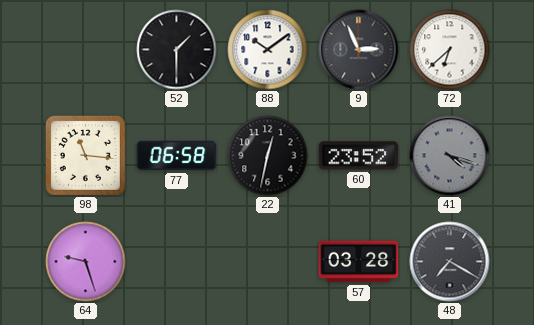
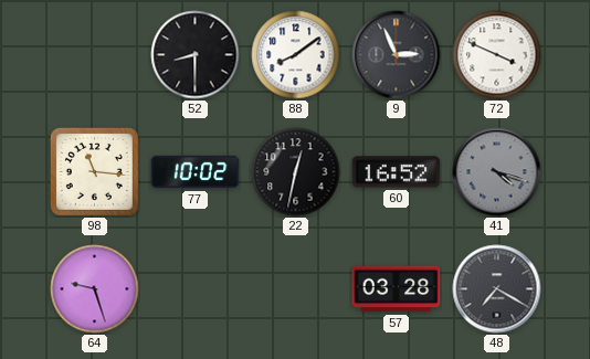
52: 1:30 -> 8:30
88: 10:09 -> 8:09
72: 6:38 -> 3:49
77: 06:58 -> 10:02
60: 23:52 -> 16:52
